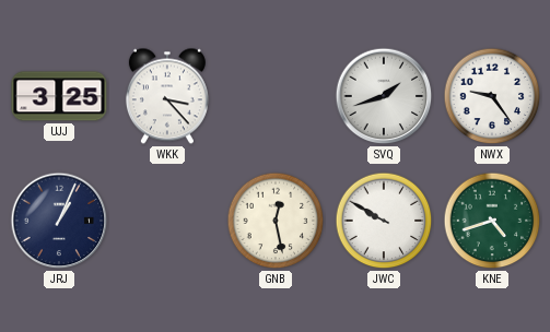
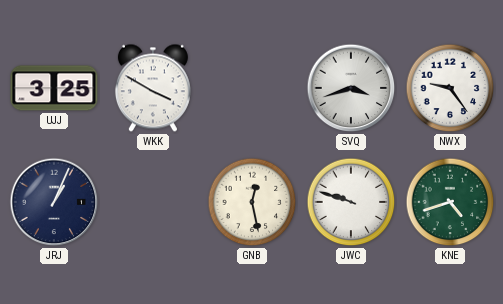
WKK: 3:23 -> 3:50
SVQ: 1:42 -> 3:42
JWC: 9:50 -> 9:48
